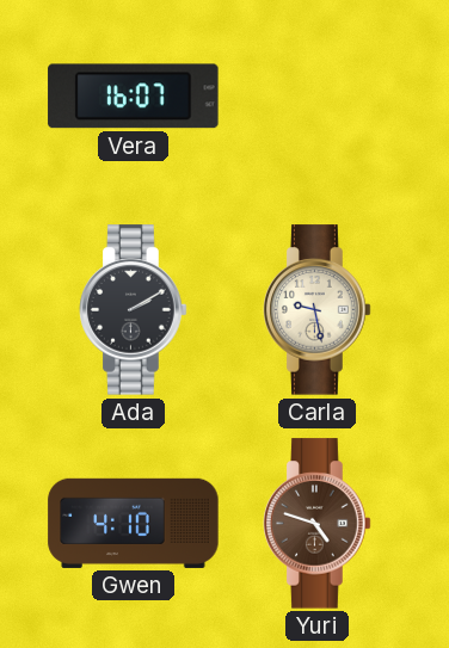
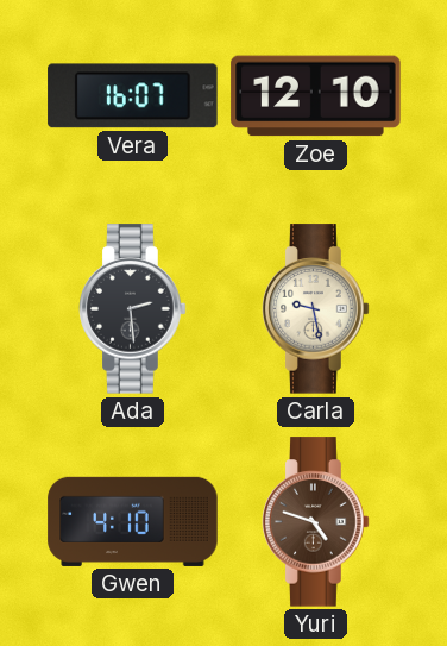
Zoe: none -> 12:10
Ada: 2:10 -> 2:29
